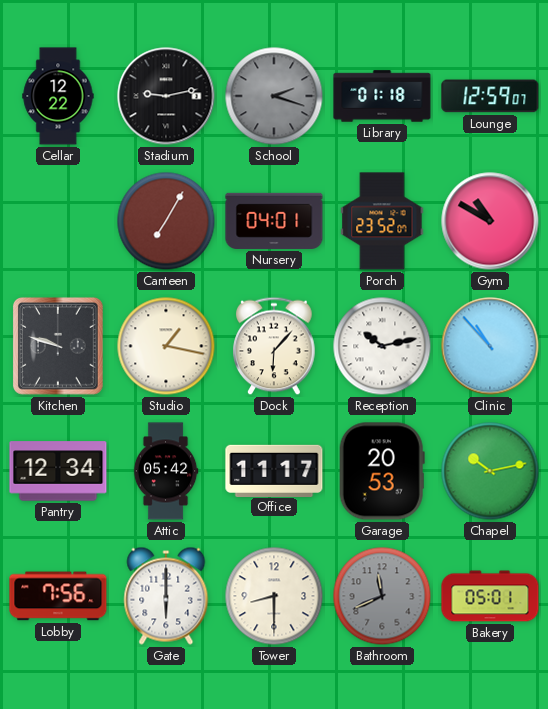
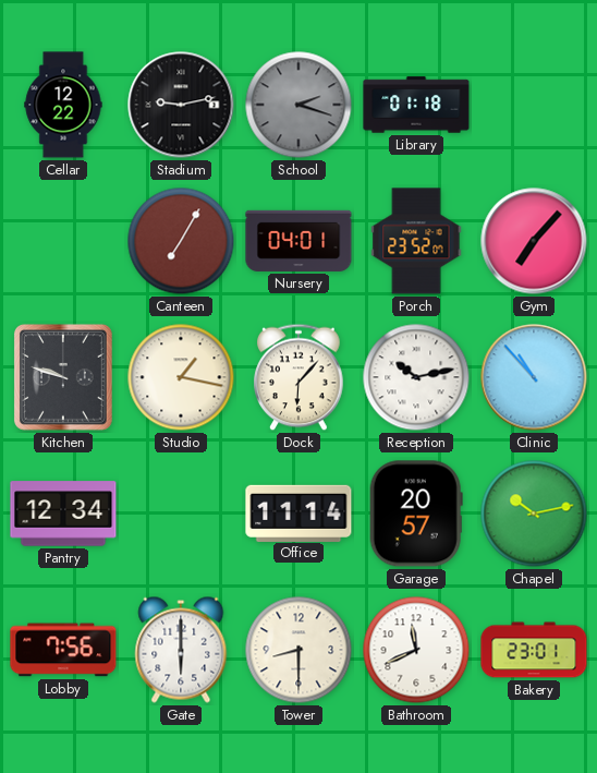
Lounge: 12:59 -> none
Gym: 10:50 -> 7:07
Attic: 05:42 -> none
Office: 11:17 -> 11:14
Garage: 20:53 -> 20:57
Bathroom dial: grey -> white
Bakery: 05:01 -> 23:01
